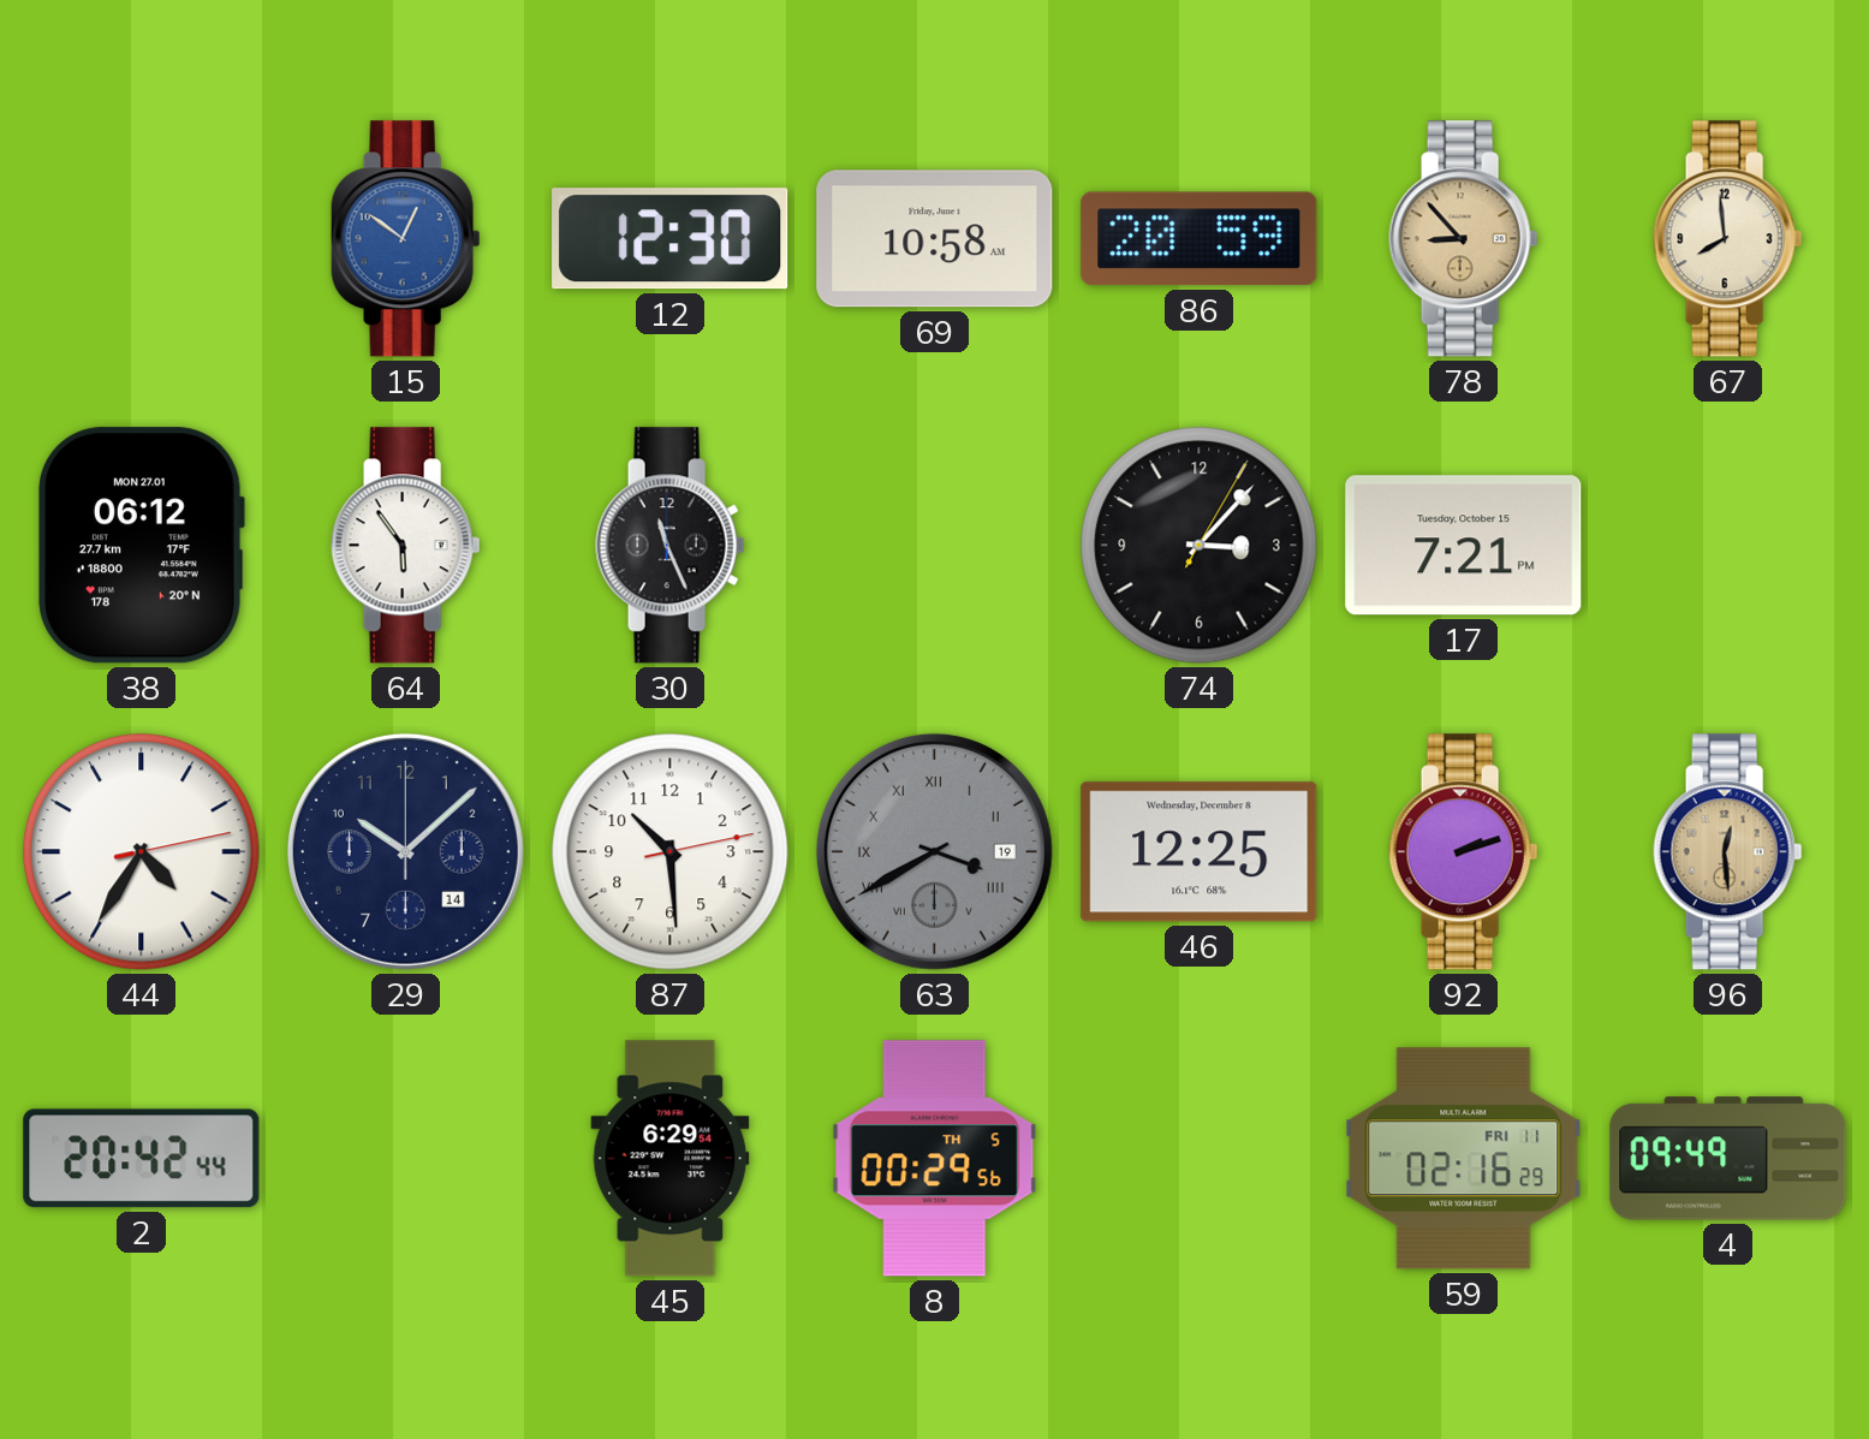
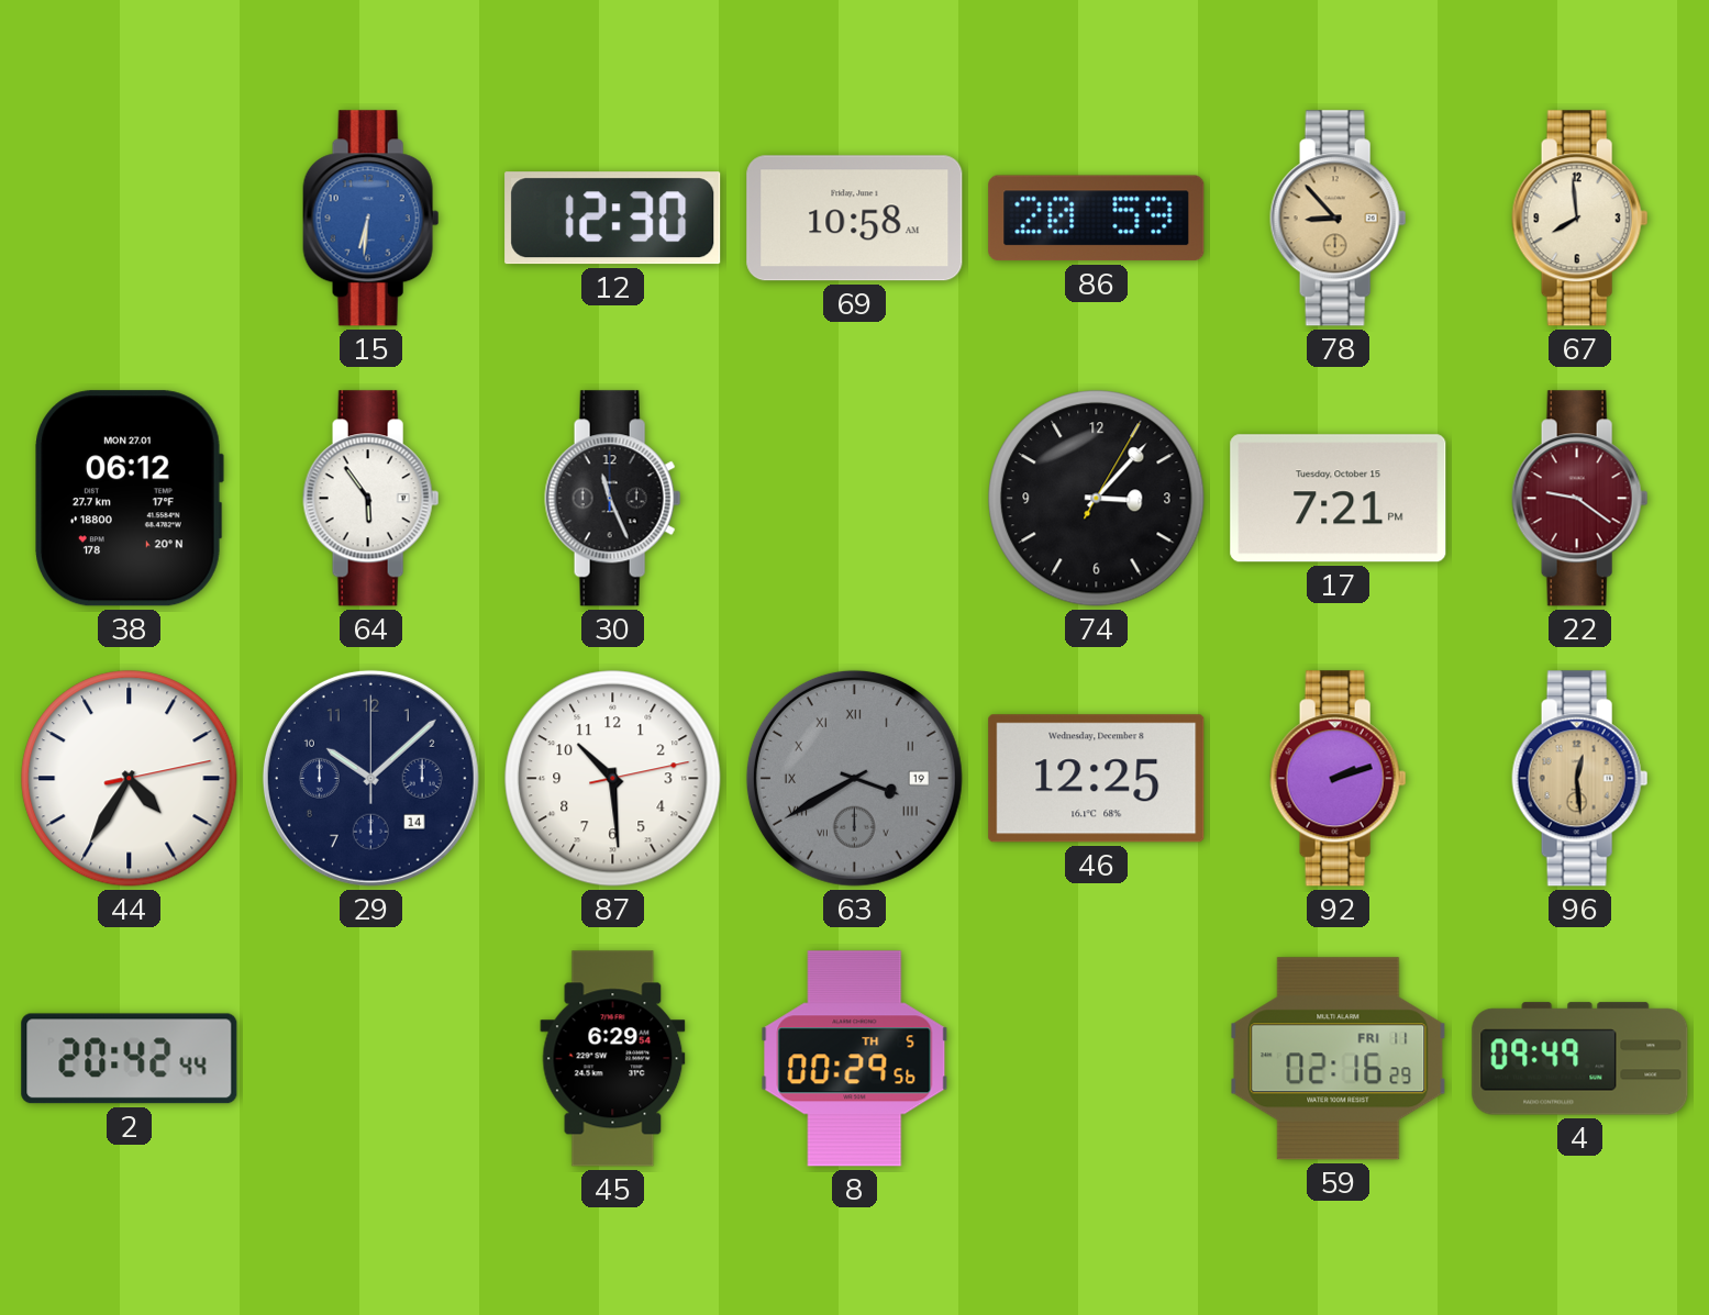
15: 12:51 -> 6:31
22: none -> 9:21
